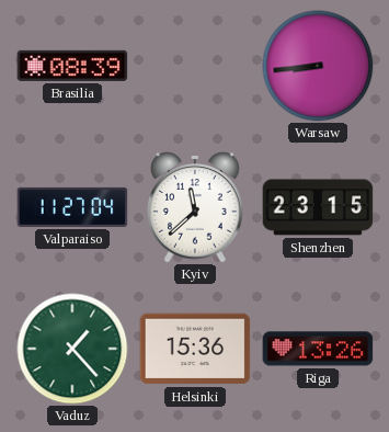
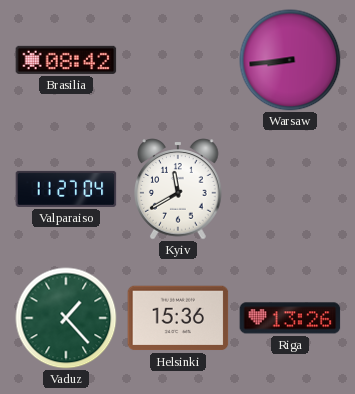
Brasilia: 08:39 -> 08:42
Kyiv: 11:38 -> 11:40
Shenzhen: 23:15 -> none
